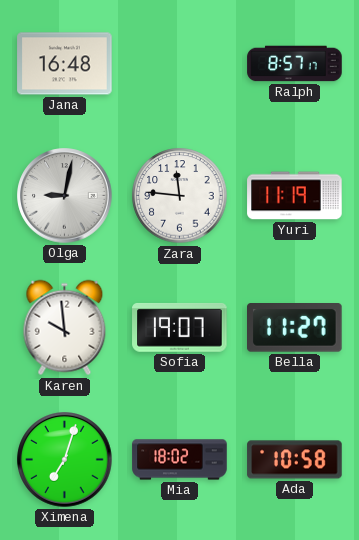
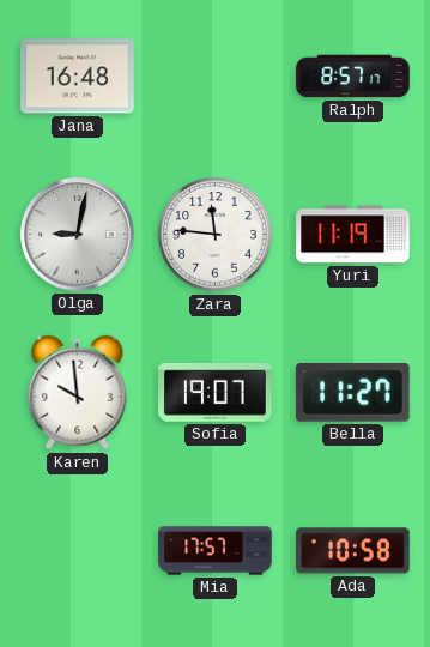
Ximena: 7:03 -> none
Mia: 18:02 -> 17:57
